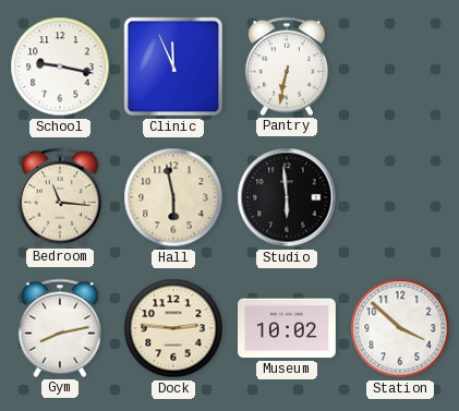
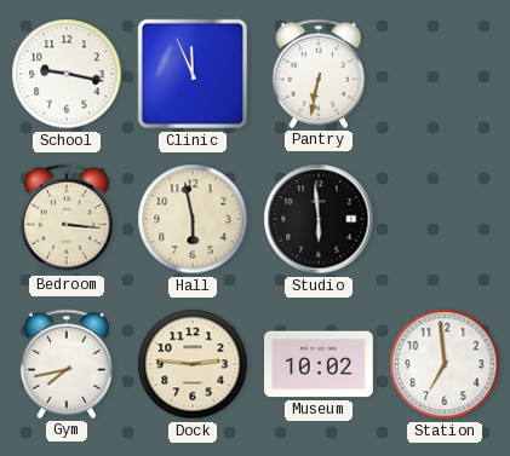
Bedroom: 11:16 -> 3:16
Gym: 8:13 -> 7:43
Station: 3:52 -> 6:59
